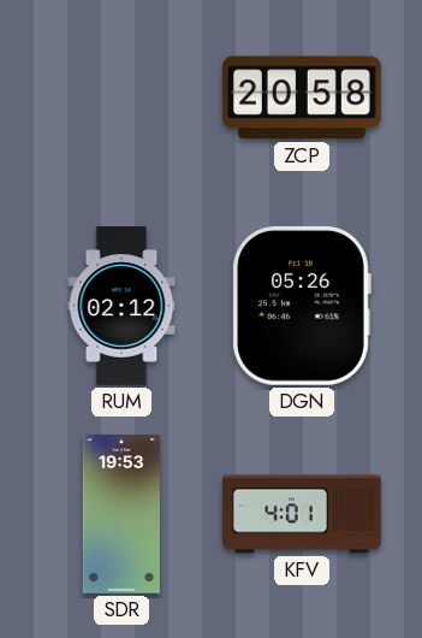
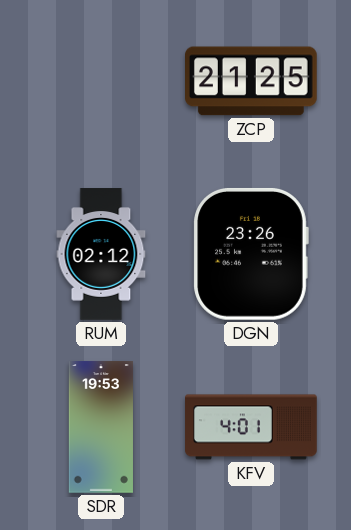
ZCP: 20:58 -> 21:25
DGN: 05:26 -> 23:26
